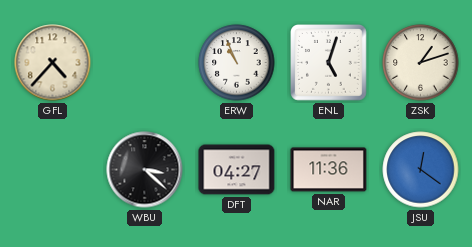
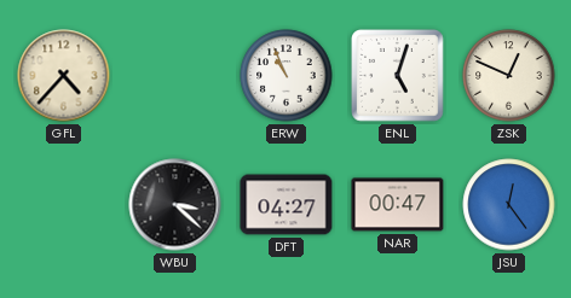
ZSK: 1:12 -> 12:49
NAR: 11:36 -> 00:47
JSU: 12:21 -> 12:24
